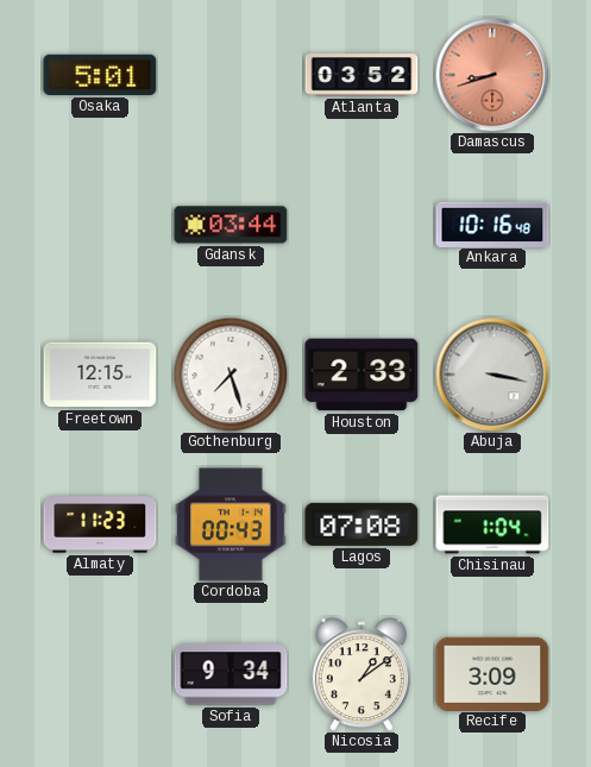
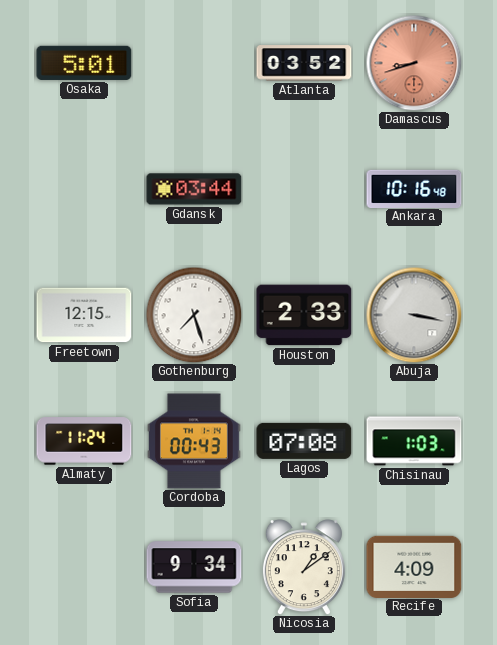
Almaty: 11:23 -> 11:24
Chisinau: 1:04 -> 1:03
Recife: 3:09 -> 4:09
